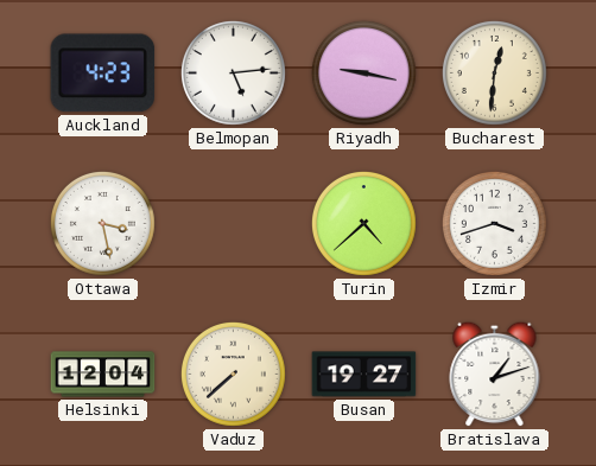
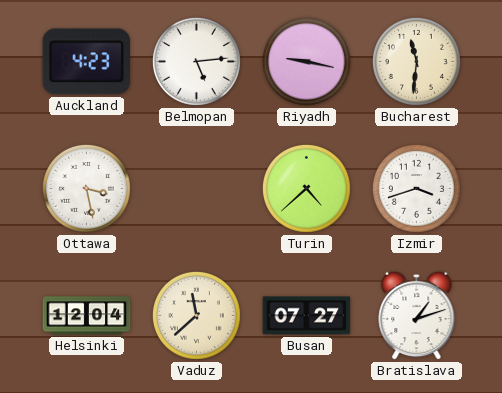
Bucharest: 12:31 -> 11:31
Vaduz: 7:38 -> 11:38
Busan: 19:27 -> 07:27
